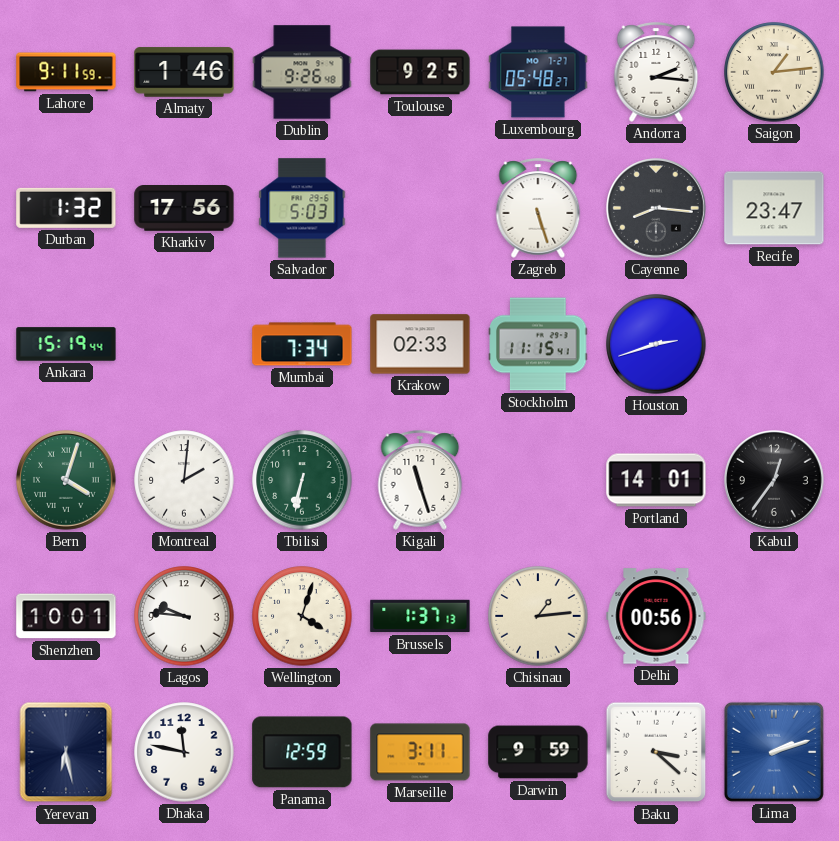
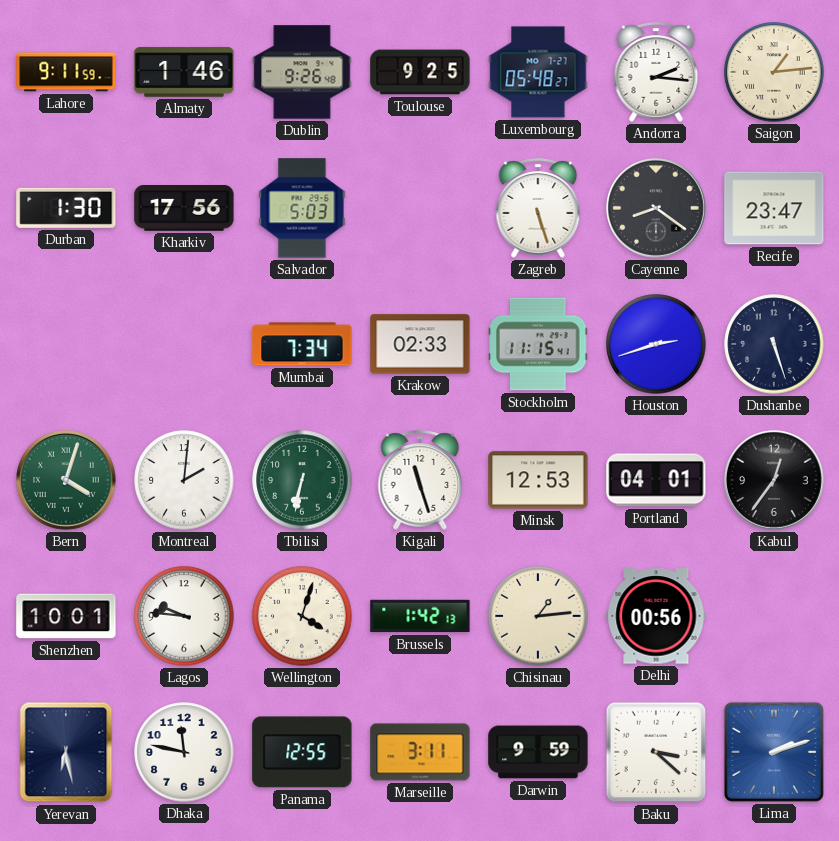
Durban: 1:32 -> 1:30
Cayenne: 8:16 -> 8:21
Ankara: 15:19 -> none
Dushanbe: none -> 5:27
Minsk: none -> 12:53
Portland: 14:01 -> 04:01
Brussels: 1:37 -> 1:42
Panama: 12:59 -> 12:55
